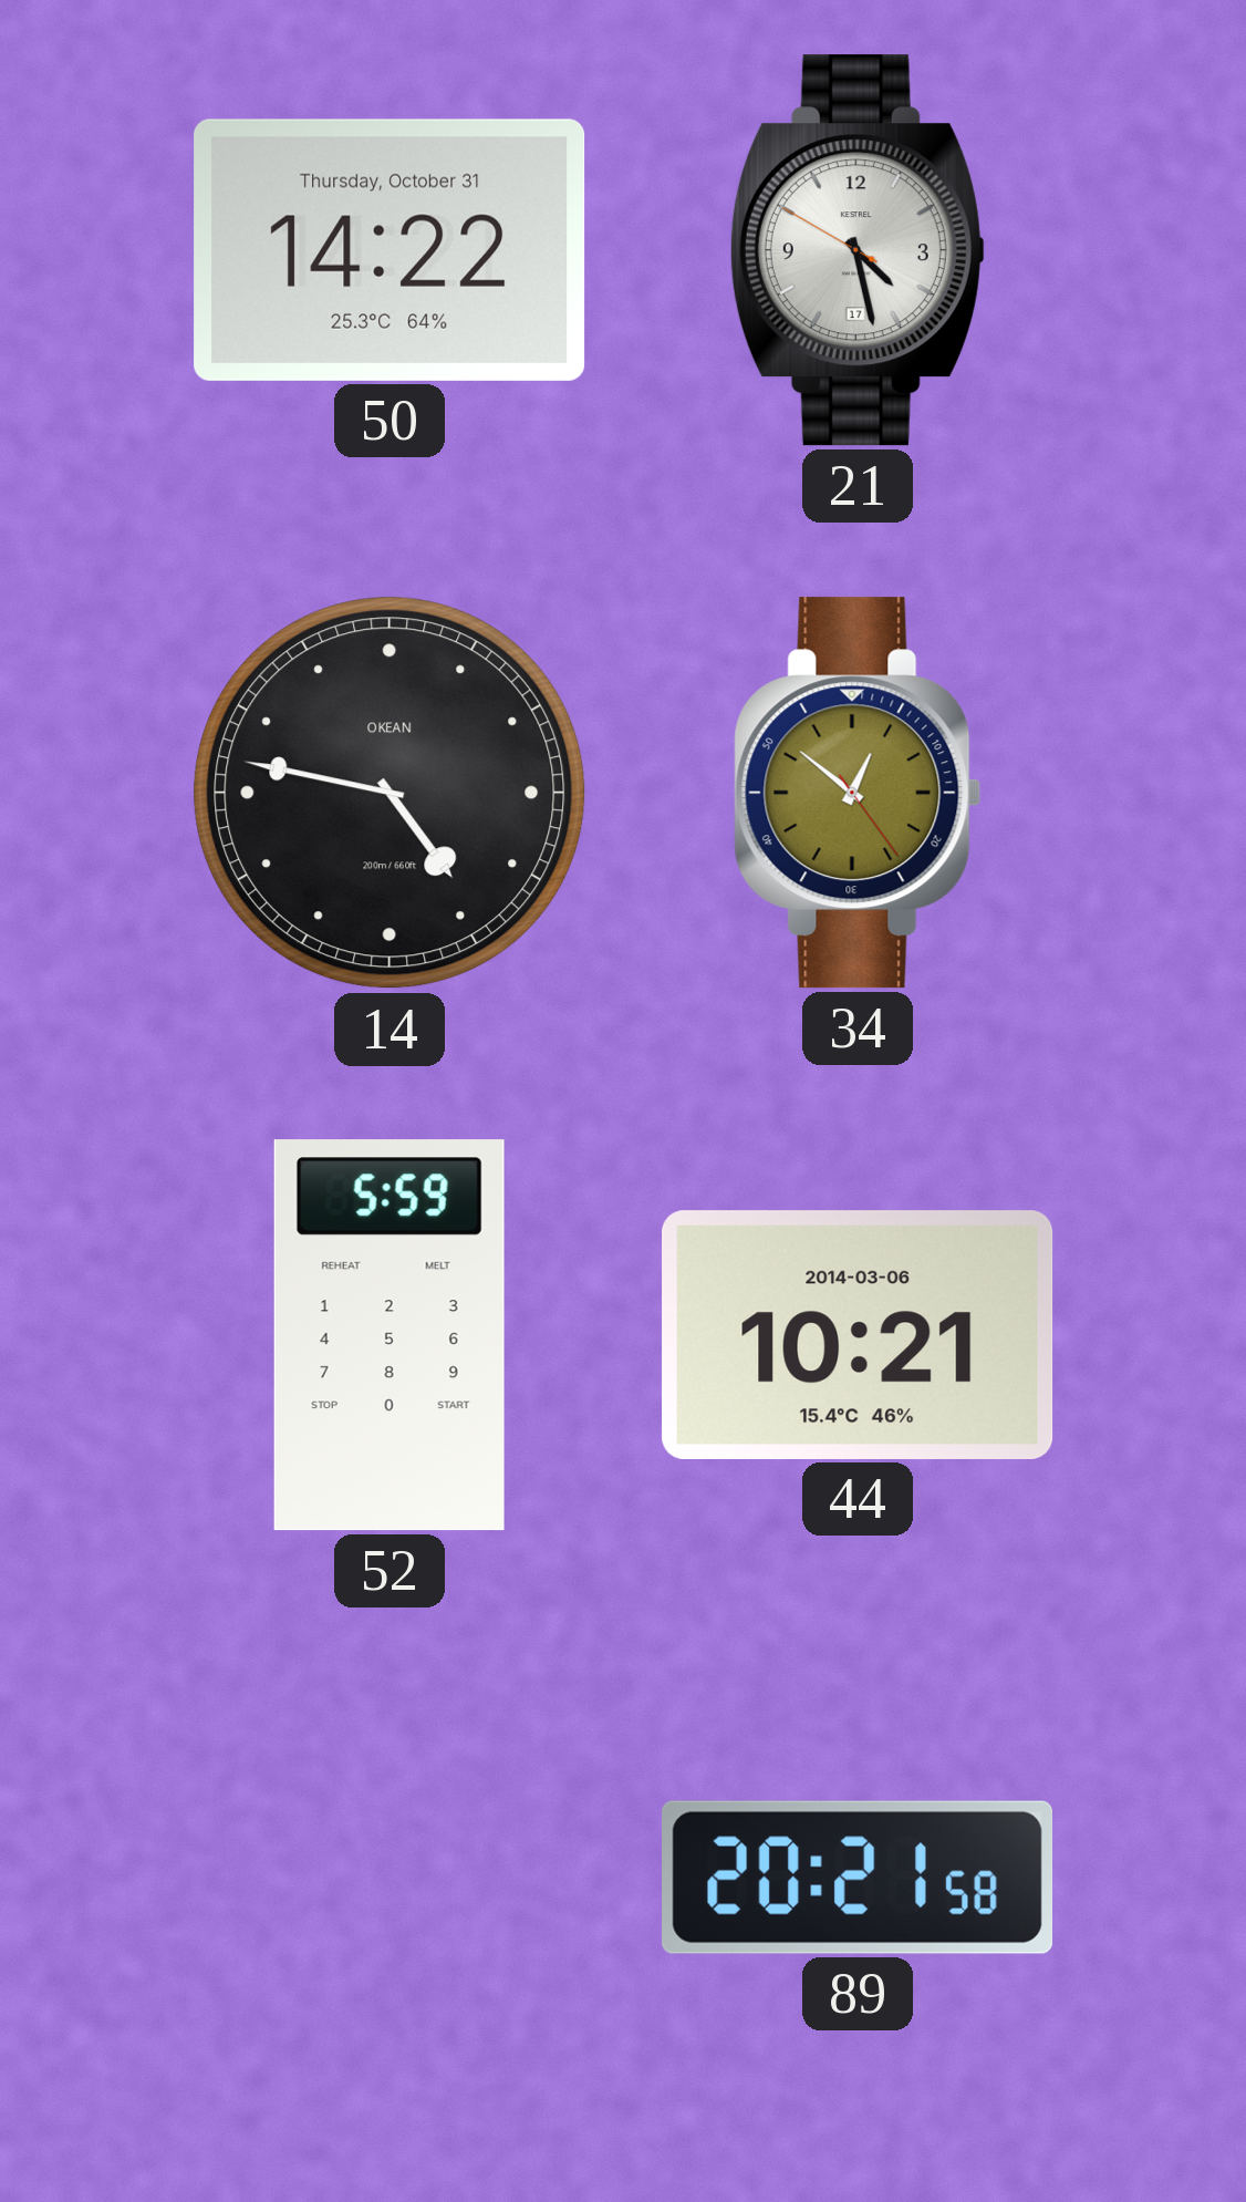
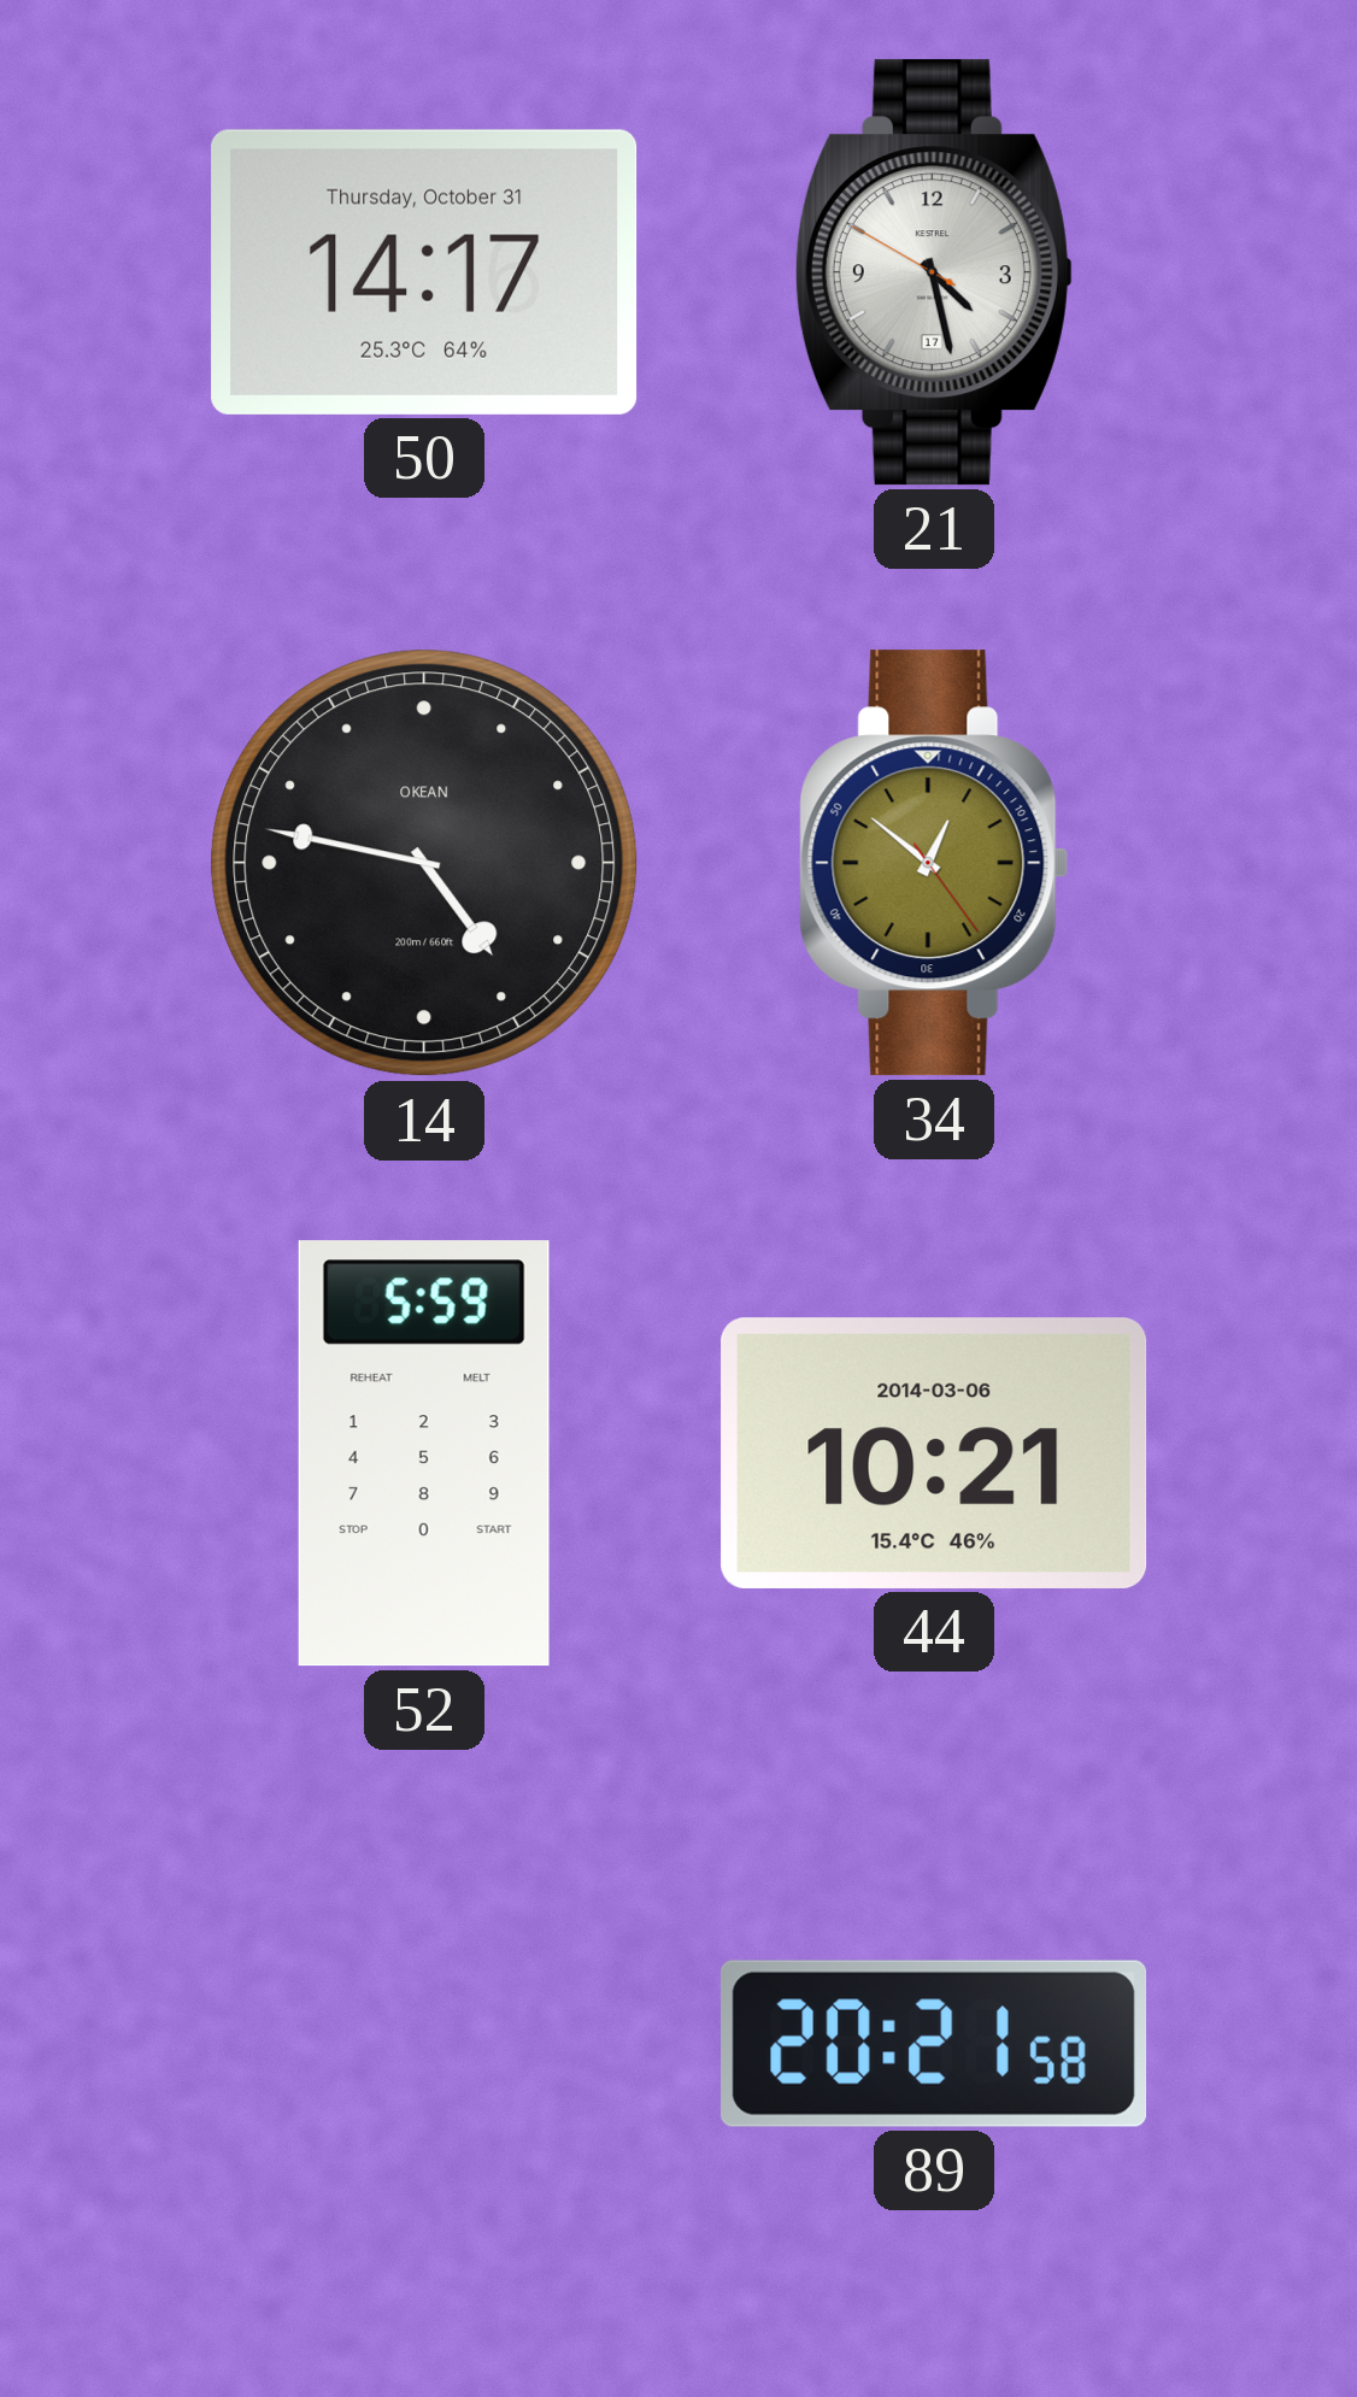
50: 14:22 -> 14:17
